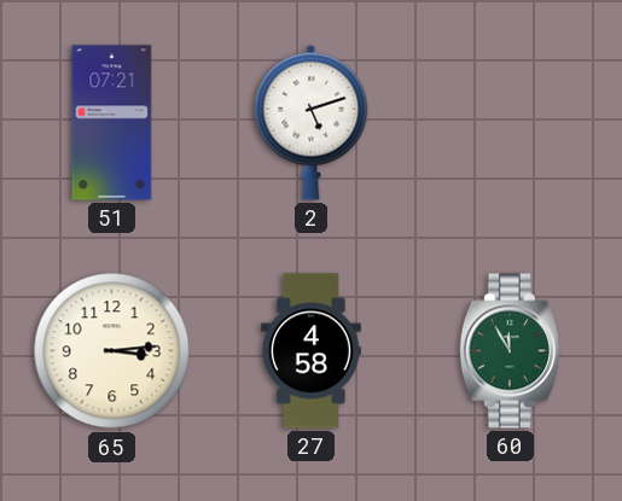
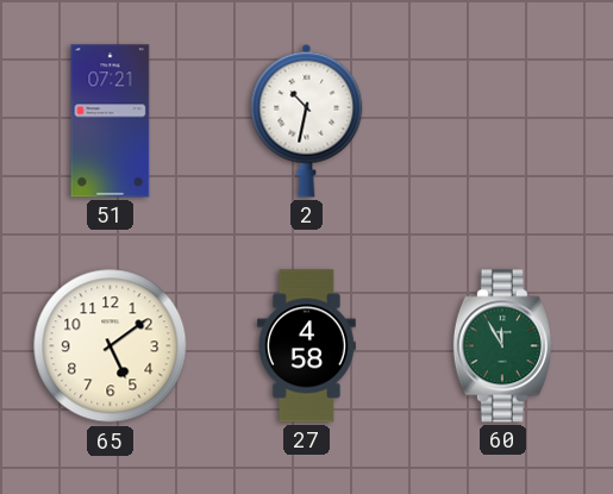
2: 5:12 -> 10:32
65: 3:14 -> 5:09
